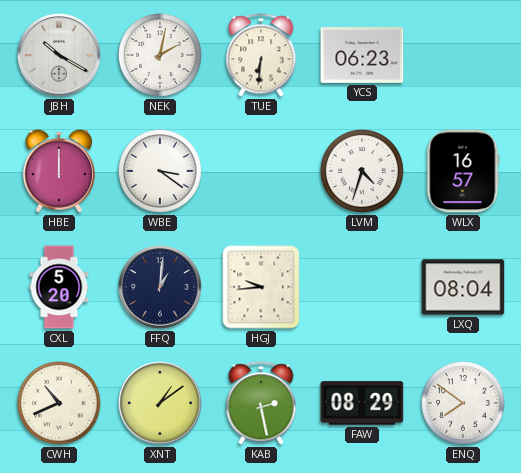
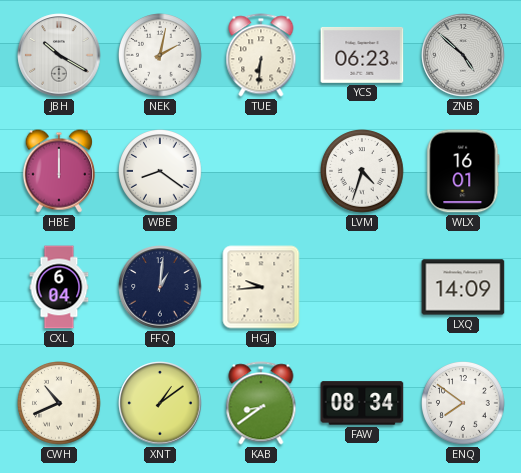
ZNB: none -> 4:52
WBE: 3:21 -> 8:21
WLX: 16:57 -> 16:01
CXL: 5:20 -> 6:04
LXQ: 08:04 -> 14:09
KAB: 2:28 -> 8:39
FAW: 08:29 -> 08:34
